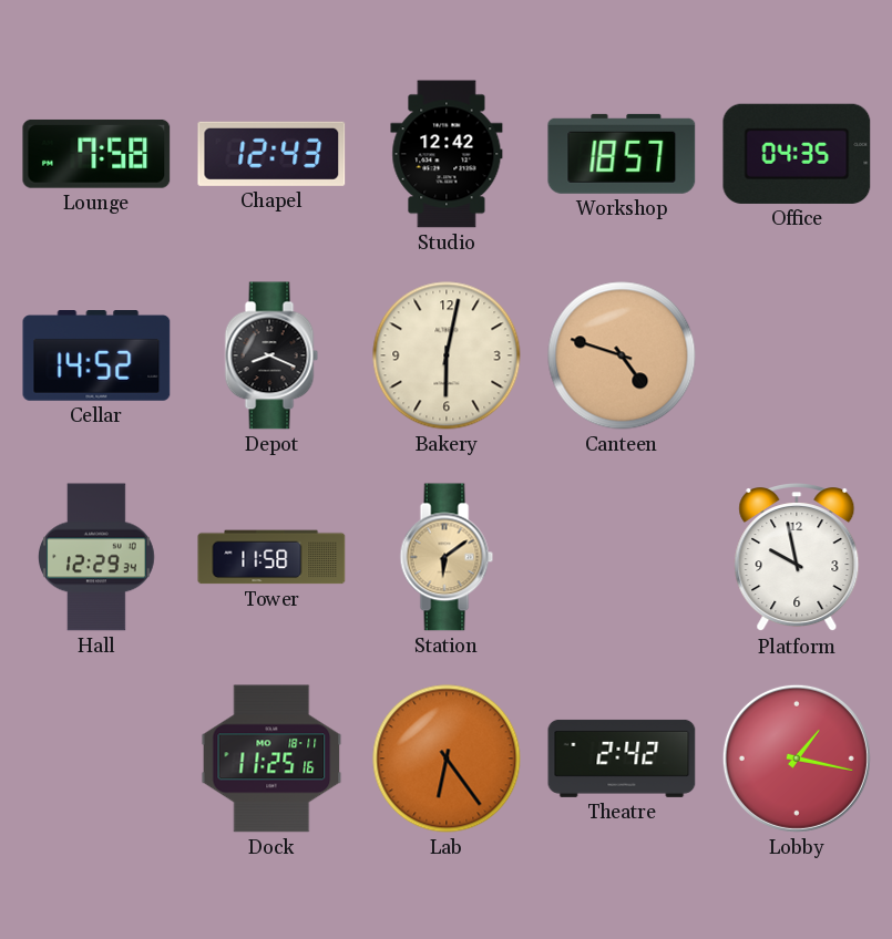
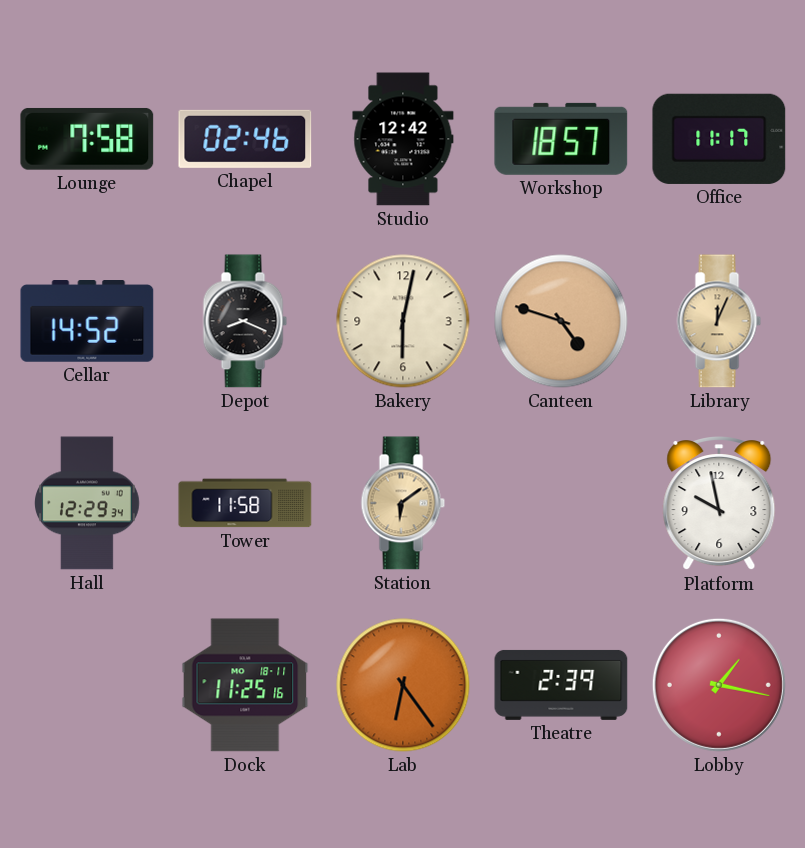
Chapel: 12:43 -> 02:46
Office: 04:35 -> 11:17
Library: none -> 12:04
Theatre: 2:42 -> 2:39
